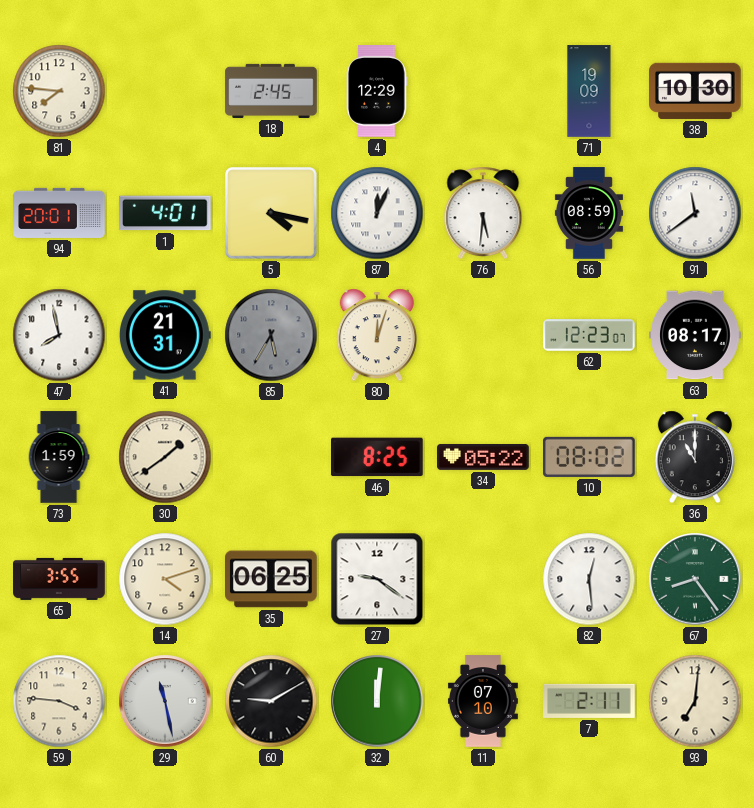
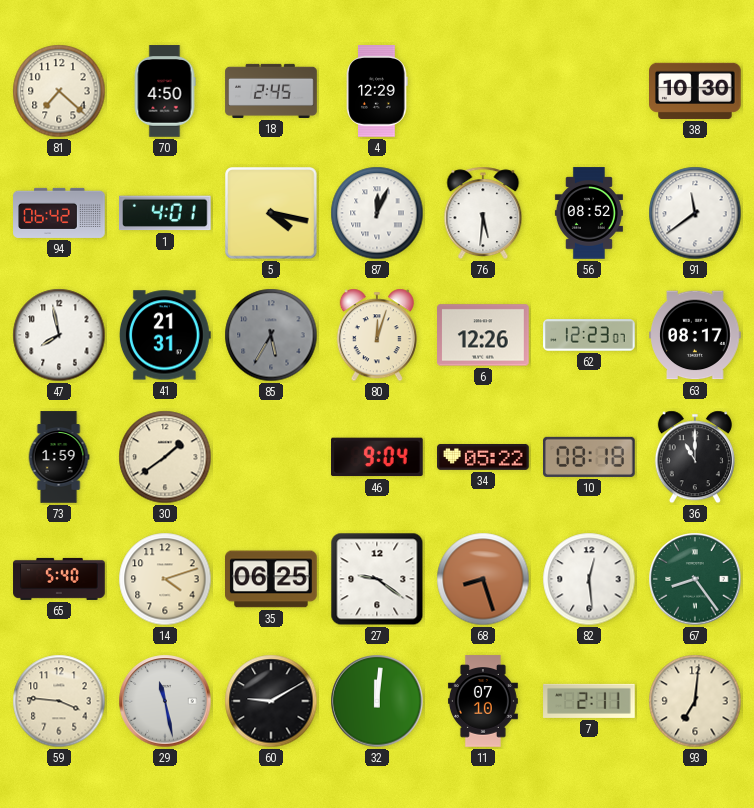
81: 7:46 -> 7:22
70: none -> 4:50
71: 19:09 -> none
94: 20:01 -> 06:42
56: 08:59 -> 08:52
6: none -> 12:26
46: 8:25 -> 9:04
10: 08:02 -> 08:18
65: 3:55 -> 5:40
68: none -> 8:27
